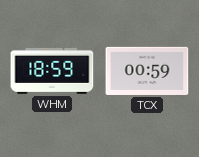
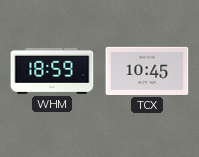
TCX: 00:59 -> 10:45
